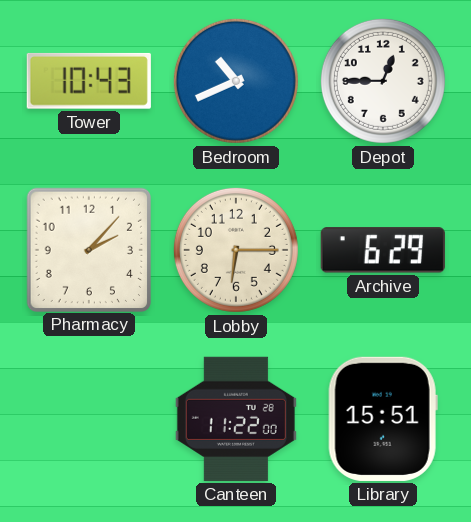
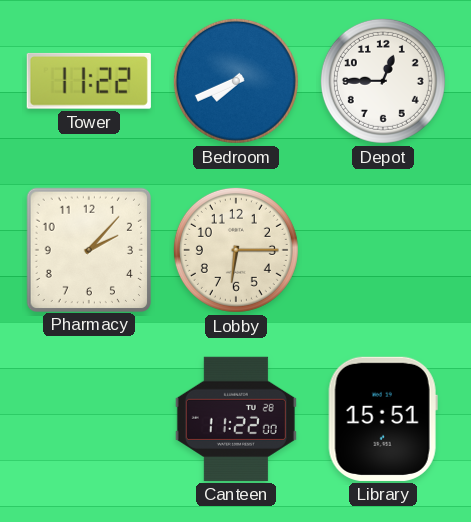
Tower: 10:43 -> 11:22
Bedroom: 10:41 -> 7:41
Archive: 6:29 -> none
